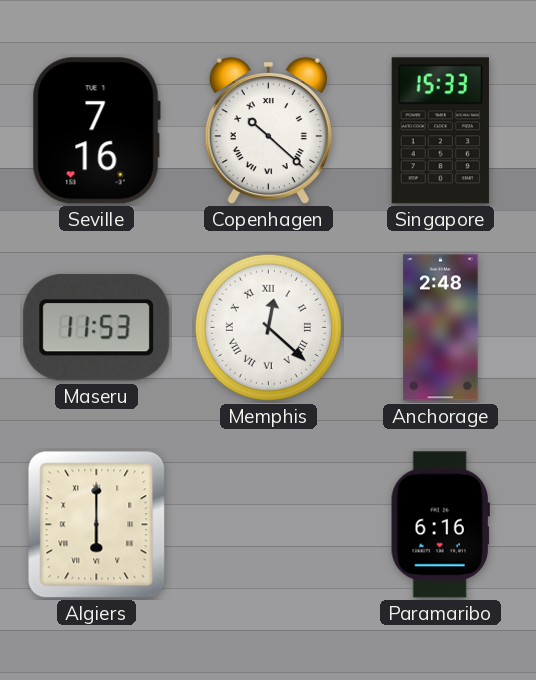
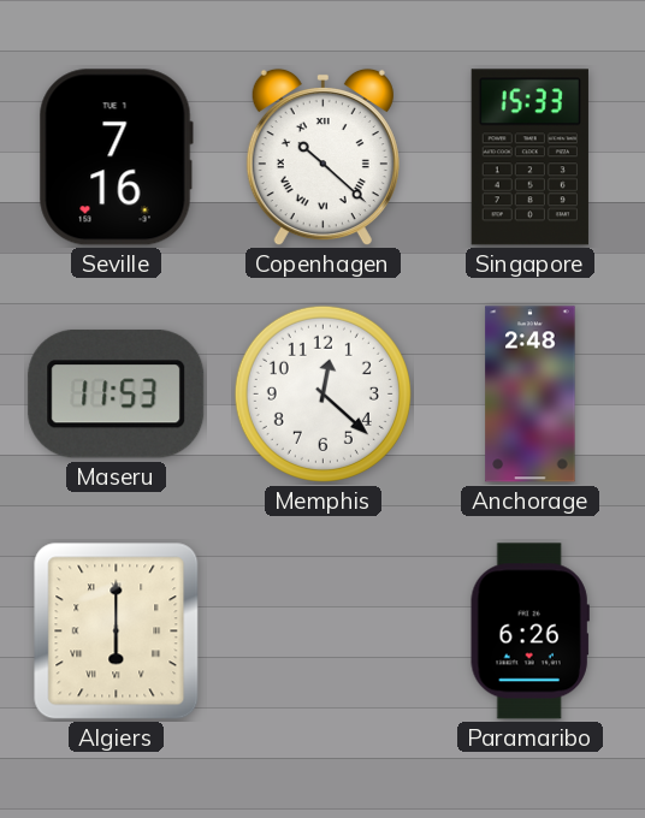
Memphis numerals: Roman -> Arabic
Paramaribo: 6:16 -> 6:26
